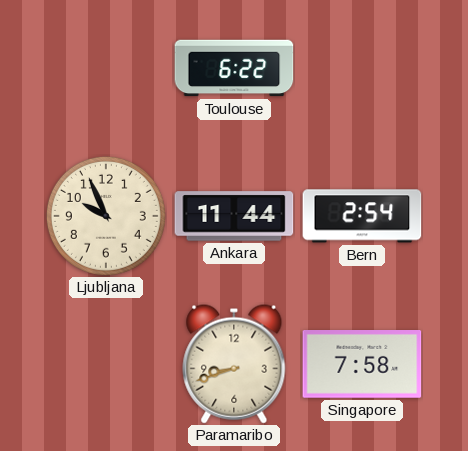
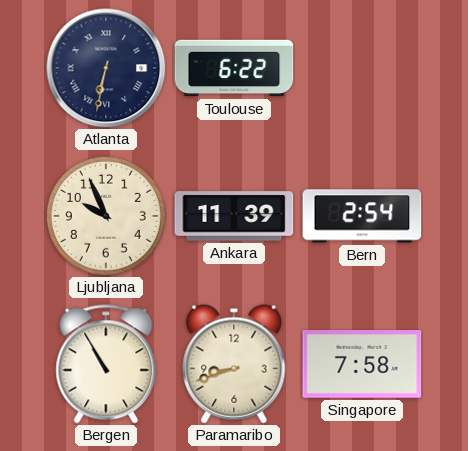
Atlanta: none -> 6:32
Ankara: 11:44 -> 11:39
Bergen: none -> 10:55
